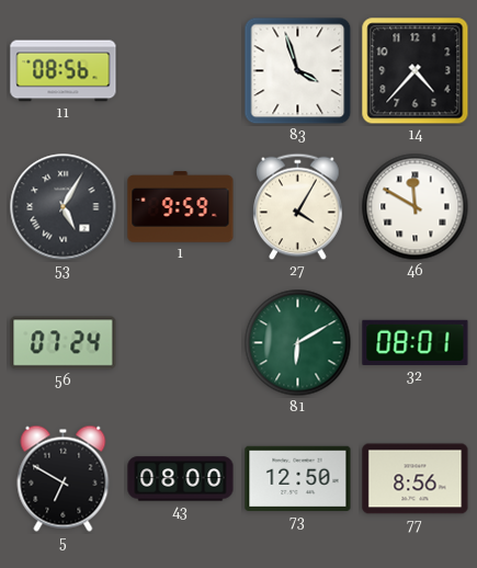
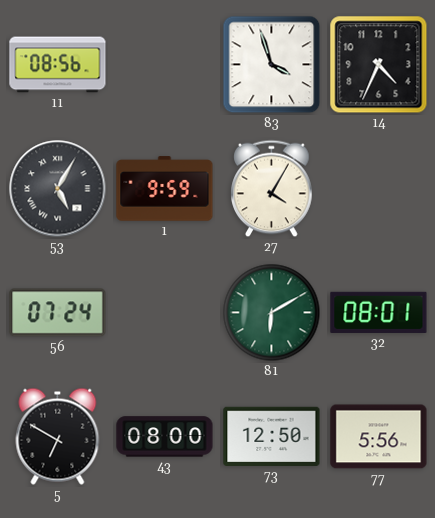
14: 4:37 -> 4:34
46: 11:50 -> none
77: 8:56 -> 5:56
